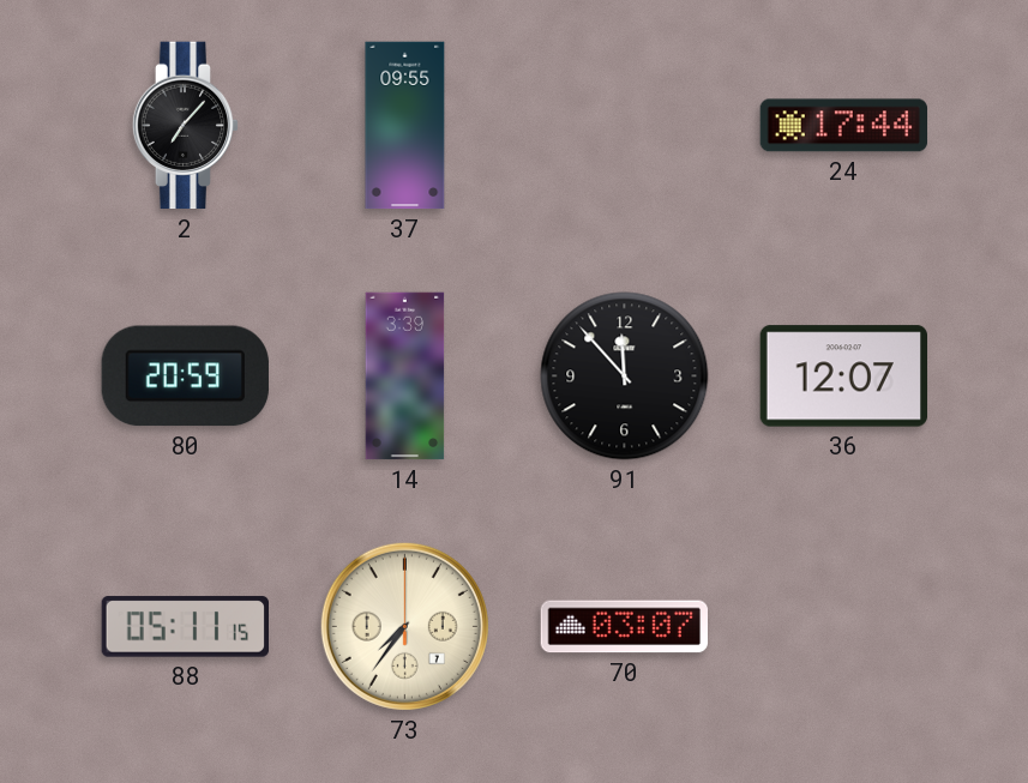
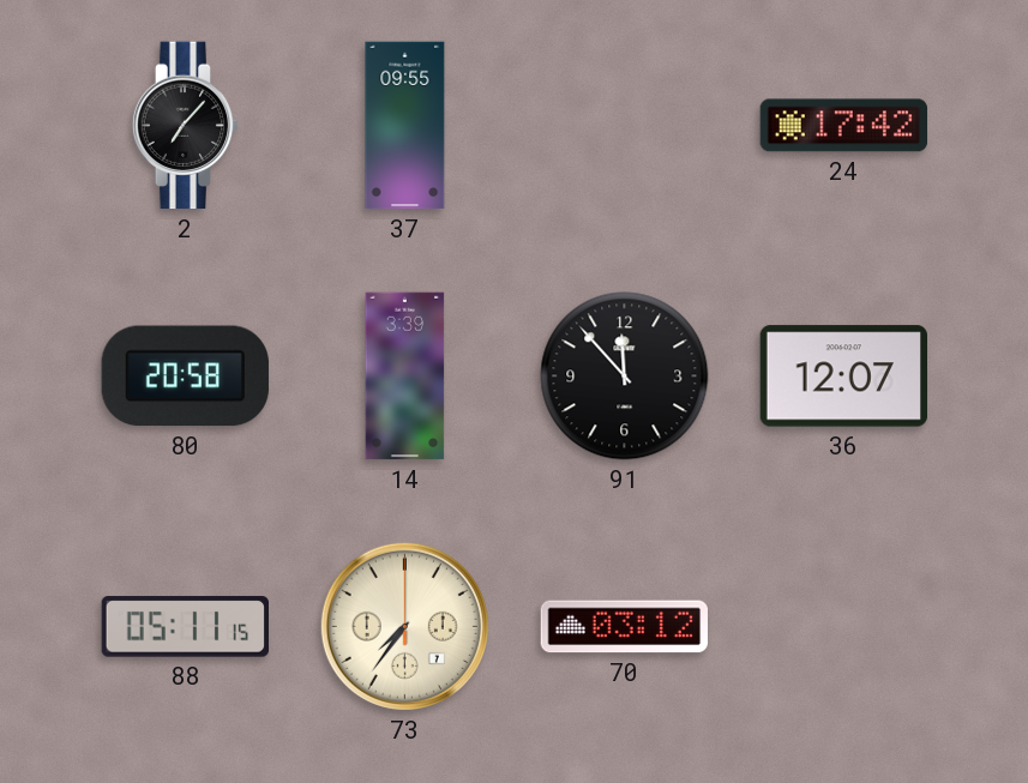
24: 17:44 -> 17:42
80: 20:59 -> 20:58
70: 03:07 -> 03:12
